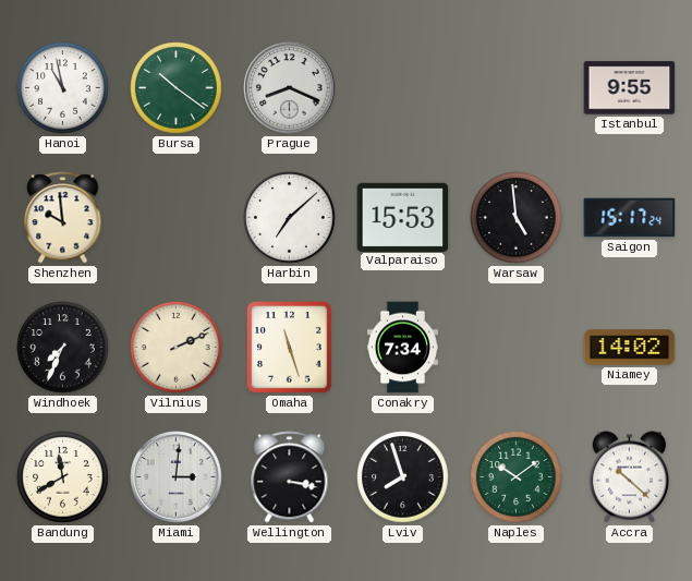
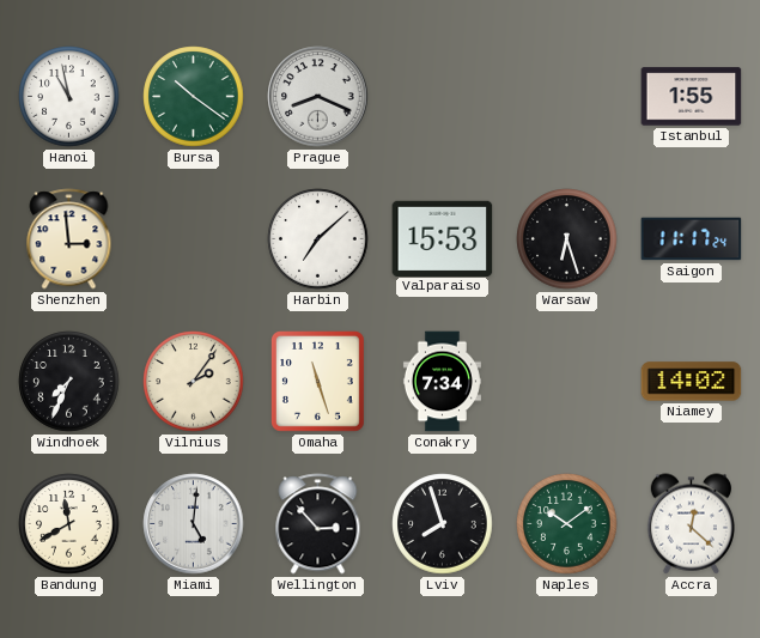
Istanbul: 9:55 -> 1:55
Shenzhen: 9:59 -> 2:59
Warsaw: 4:59 -> 6:27
Saigon: 15:17 -> 11:17
Vilnius: 2:11 -> 2:06
Miami: 3:01 -> 5:01
Wellington: 3:17 -> 2:53
Accra: 10:22 -> 12:22
